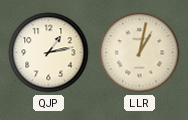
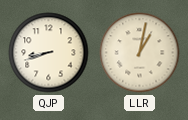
QJP: 1:13 -> 8:42
